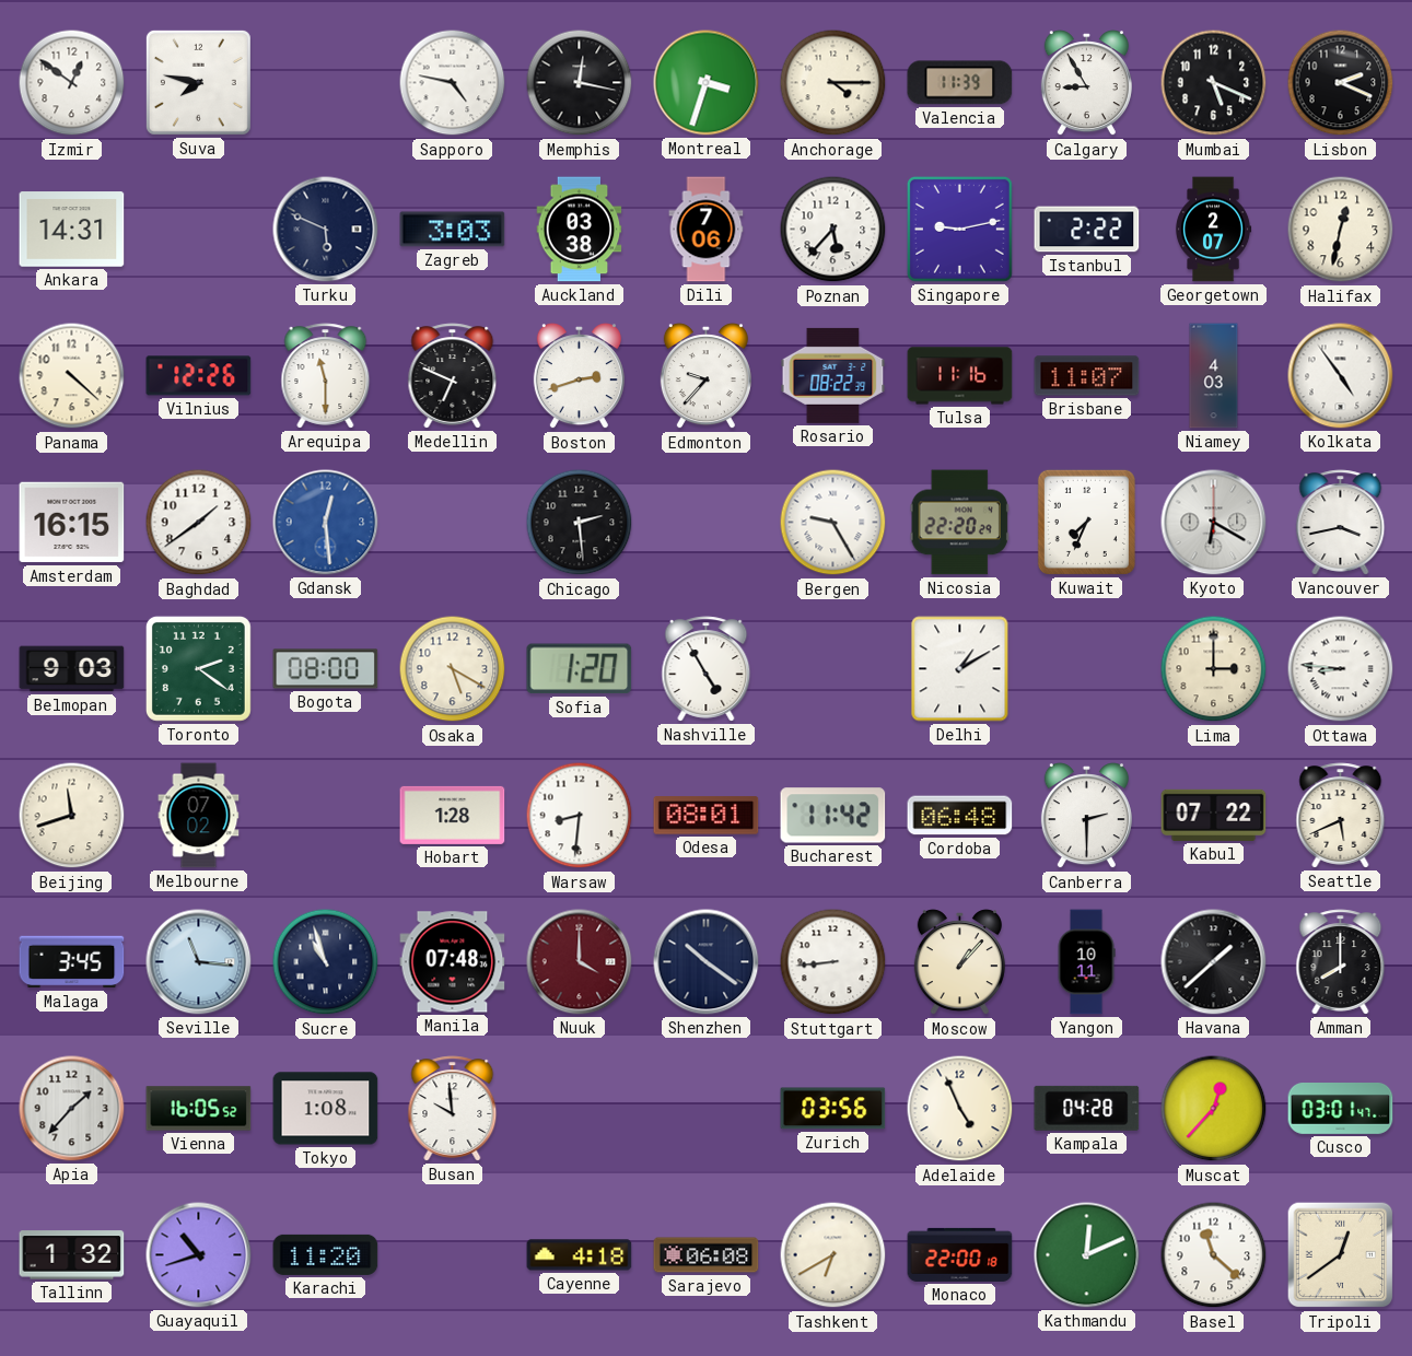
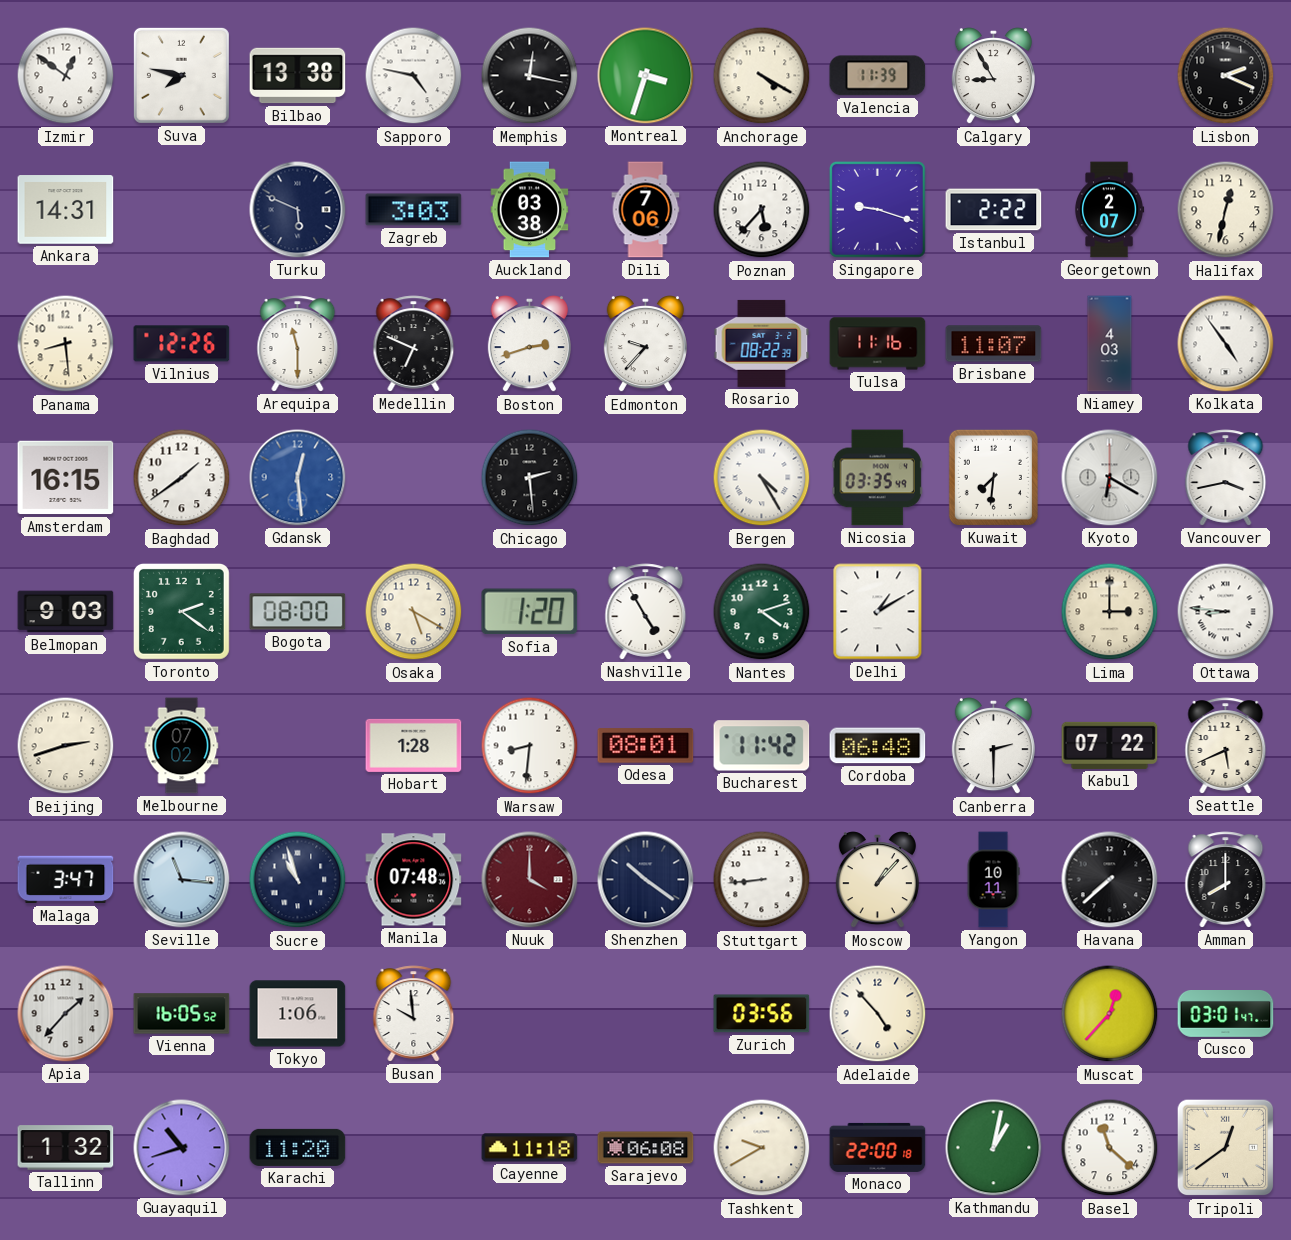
Bilbao: none -> 13:38
Anchorage: 4:15 -> 4:20
Mumbai: 5:19 -> none
Singapore: 9:13 -> 9:18
Panama: 4:22 -> 8:29
Bergen: 9:25 -> 4:25
Nicosia: 22:20 -> 03:35
Kuwait: 7:34 -> 7:31
Nantes: none -> 4:12
Beijing: 11:42 -> 2:42
Malaga: 3:45 -> 3:47
Havana: 1:38 -> 7:38
Tokyo: 1:08 -> 1:06
Adelaide: 4:56 -> 4:53
Kampala: 04:28 -> none
Cayenne: 4:18 -> 11:18
Tashkent: 6:40 -> 9:40
Kathmandu: 12:11 -> 1:02
